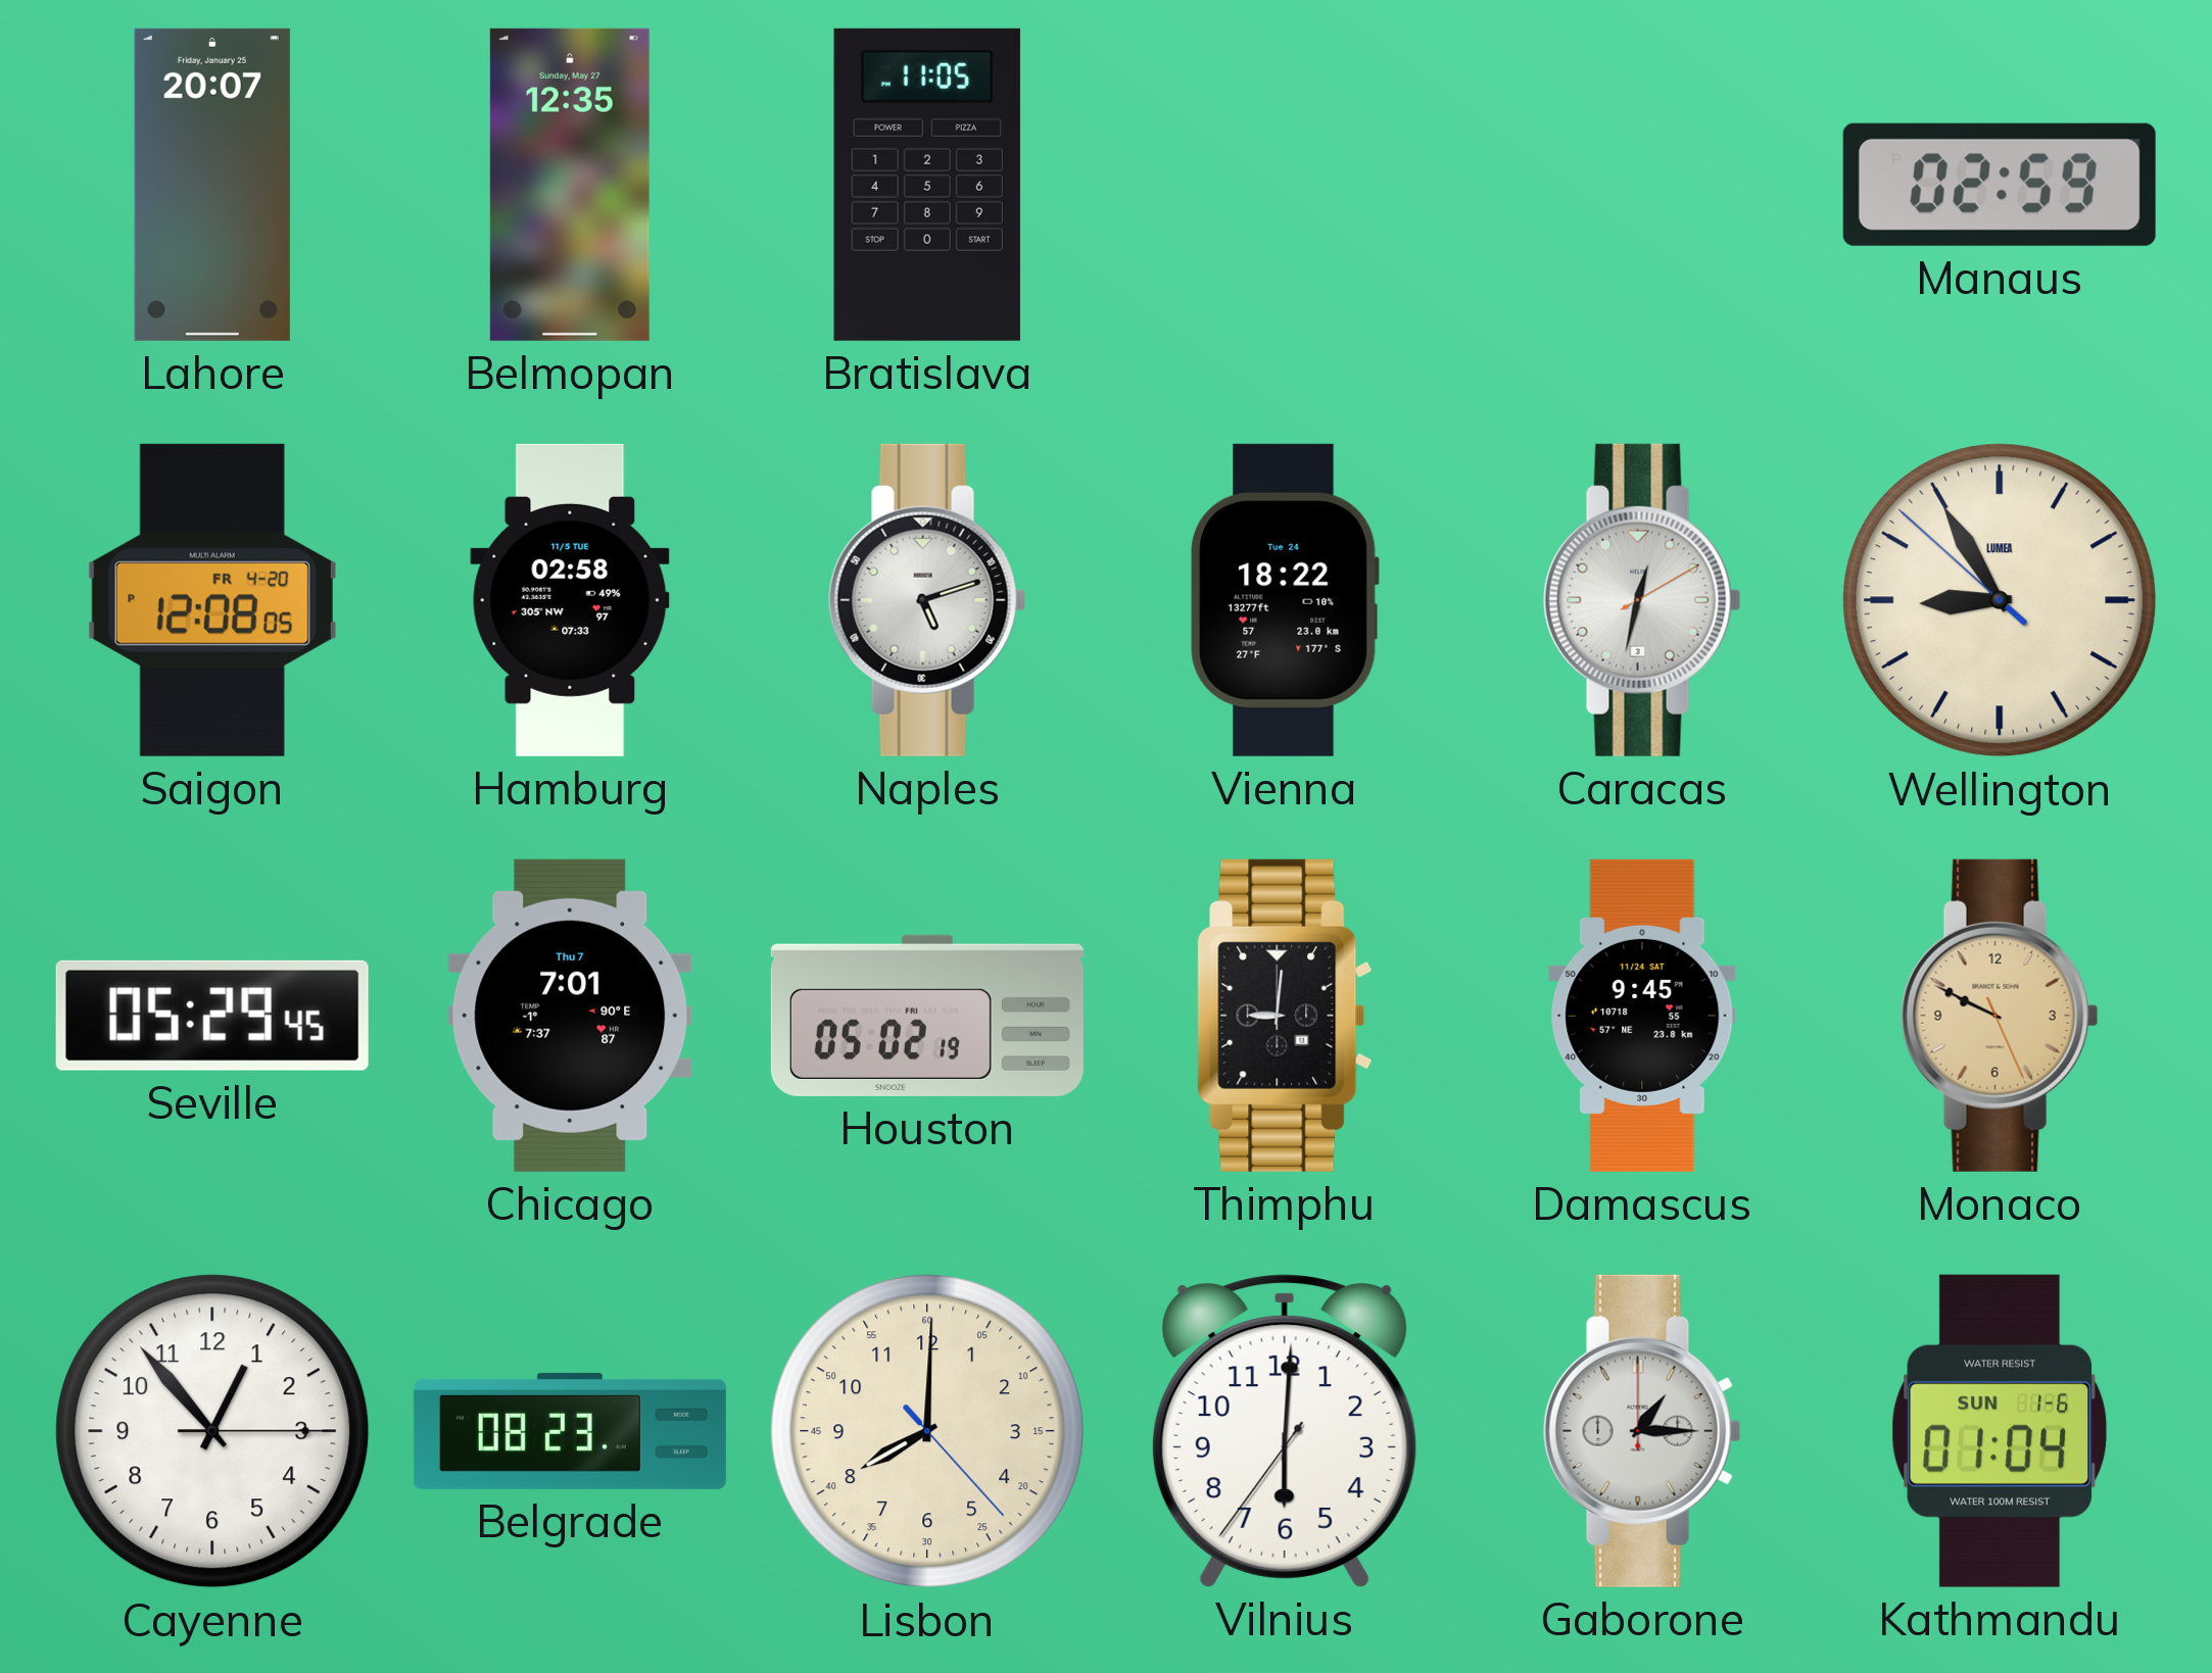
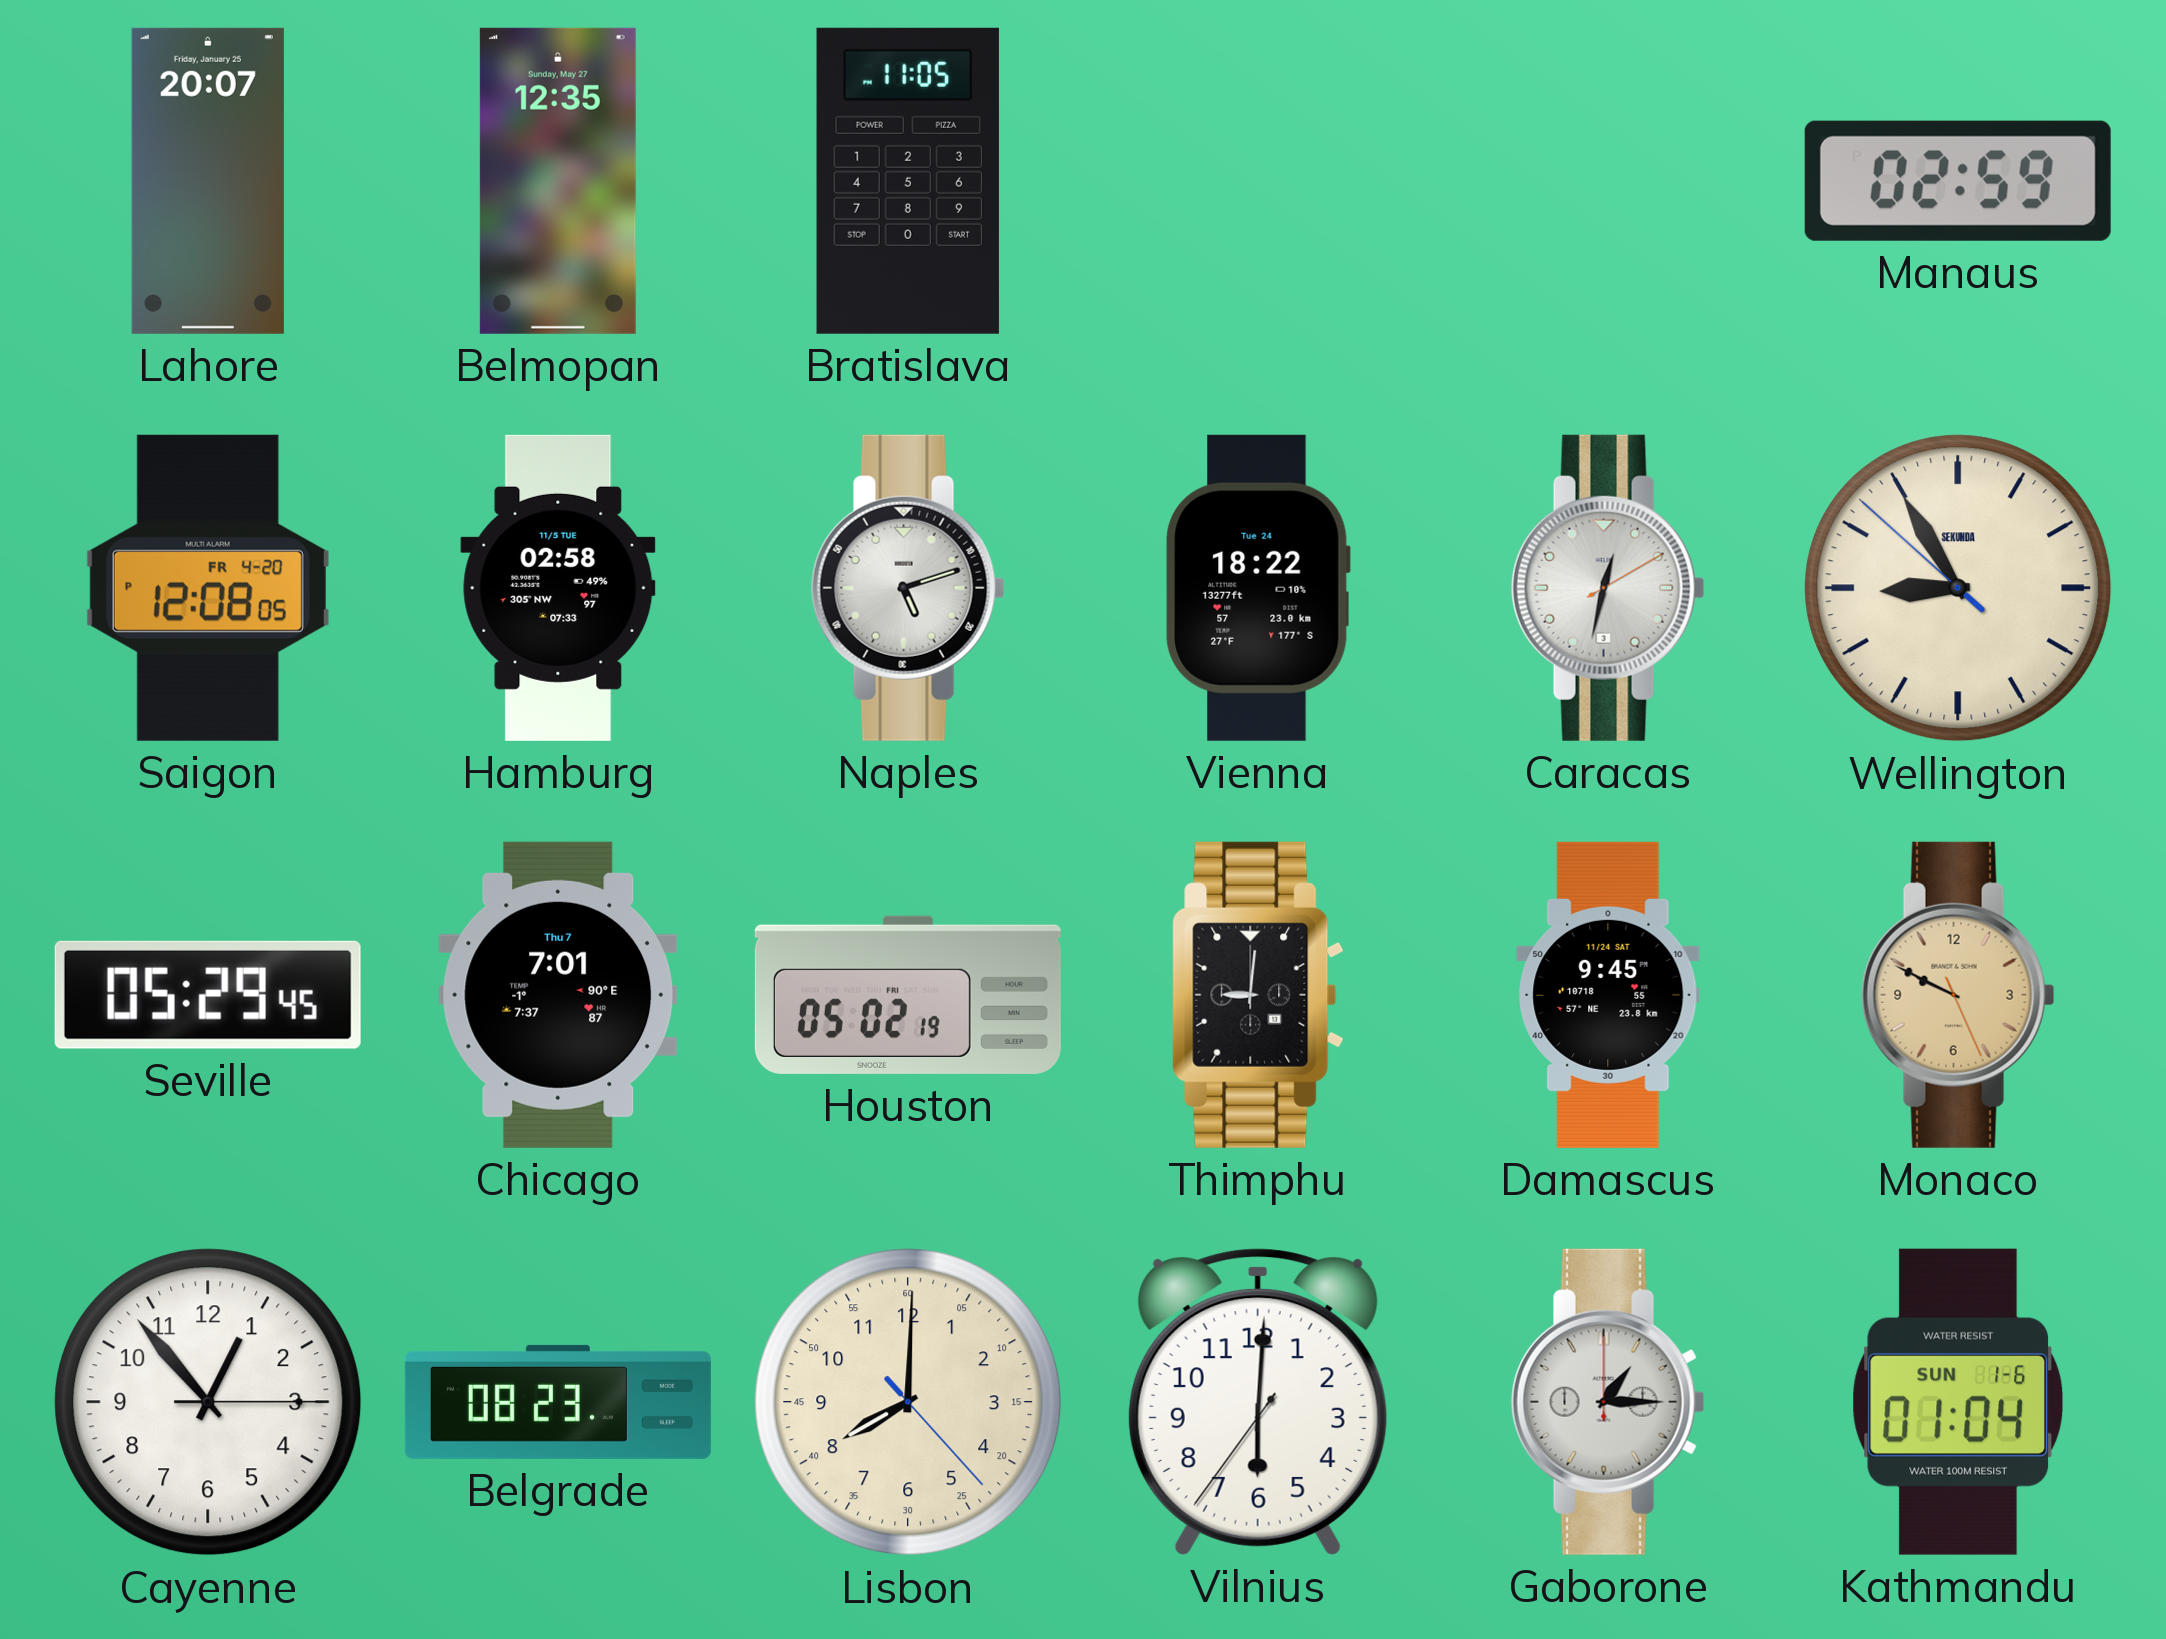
Wellington brand: LUMEA -> SEKUNDA
